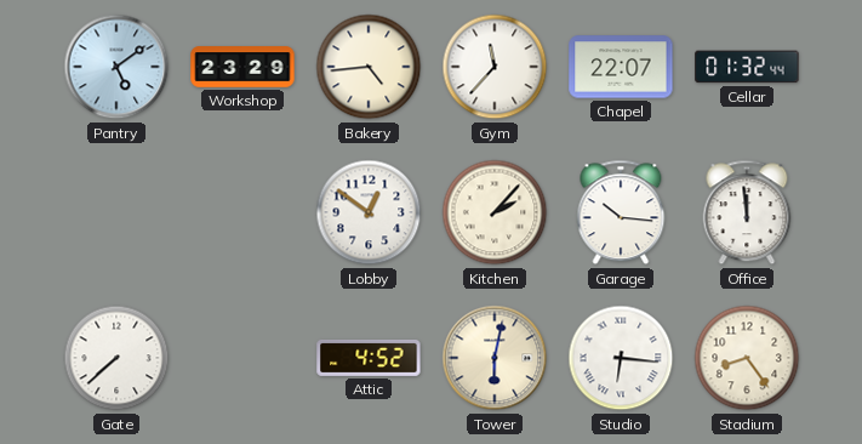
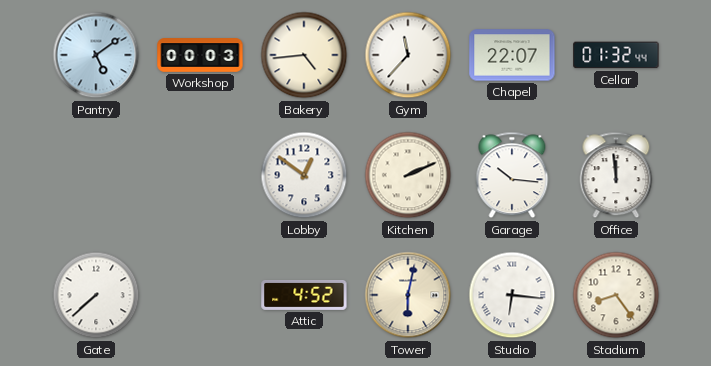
Workshop: 23:29 -> 00:03
Kitchen: 2:07 -> 2:11
